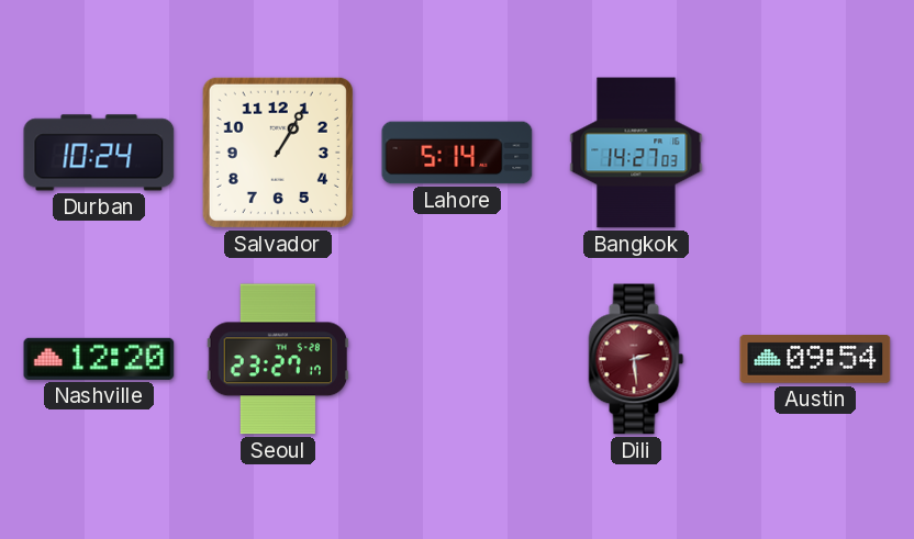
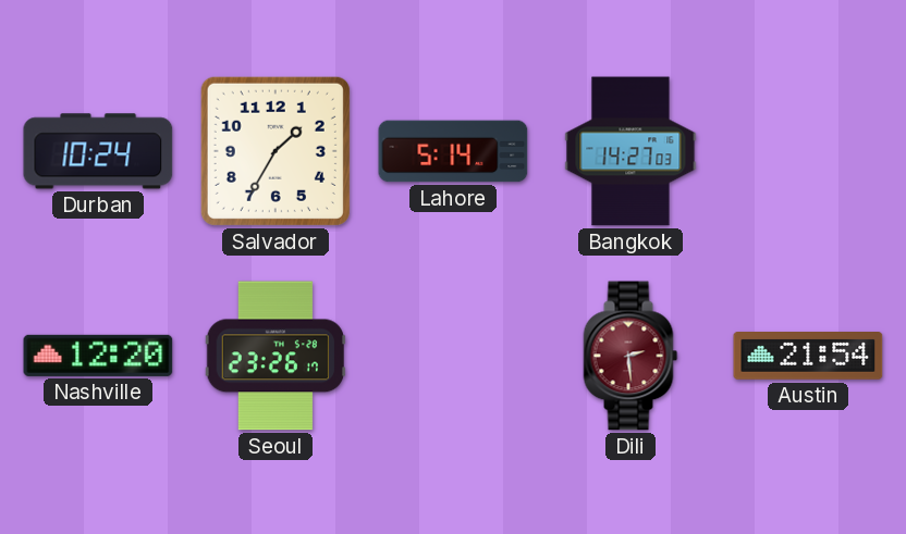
Salvador: 1:05 -> 1:35
Seoul: 23:27 -> 23:26
Austin: 09:54 -> 21:54
